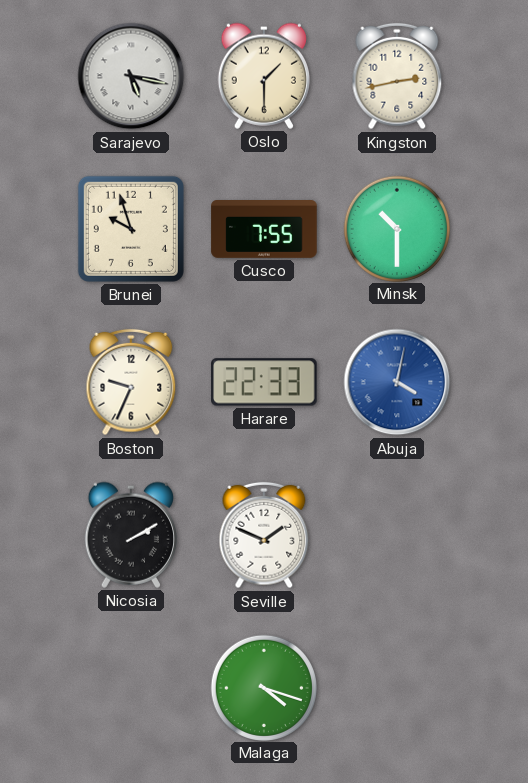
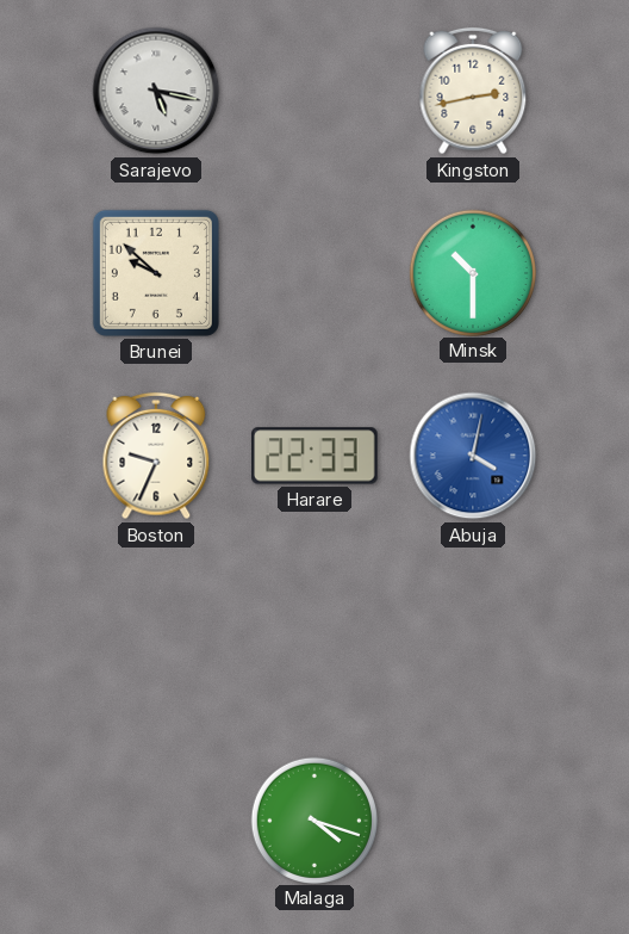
Oslo: 1:30 -> none
Brunei: 9:57 -> 9:52
Cusco: 7:55 -> none
Nicosia: 2:10 -> none
Seville: 1:49 -> none
